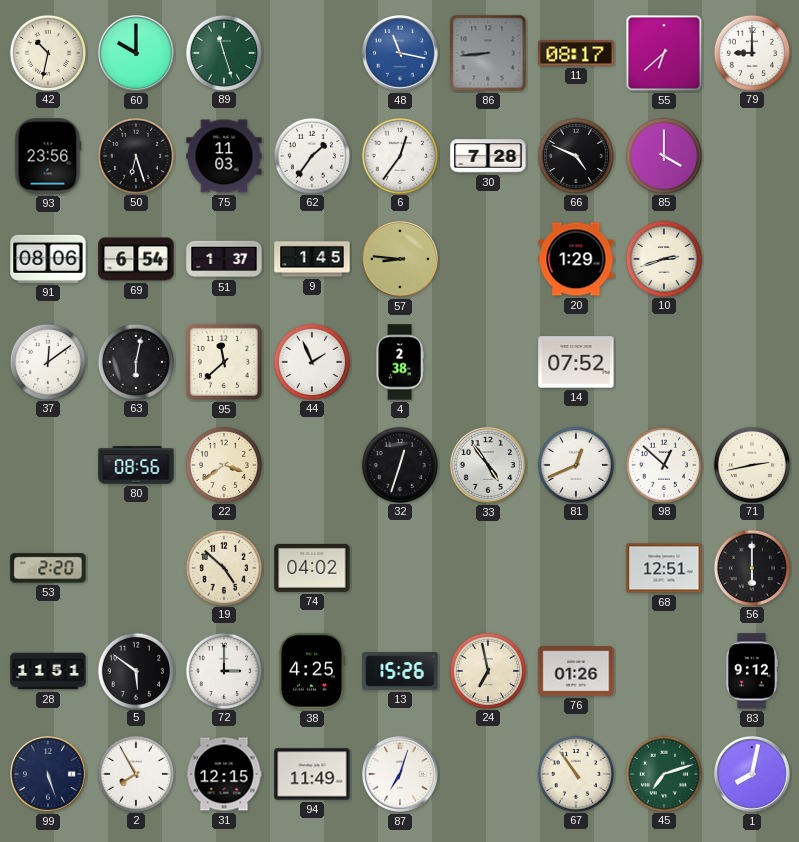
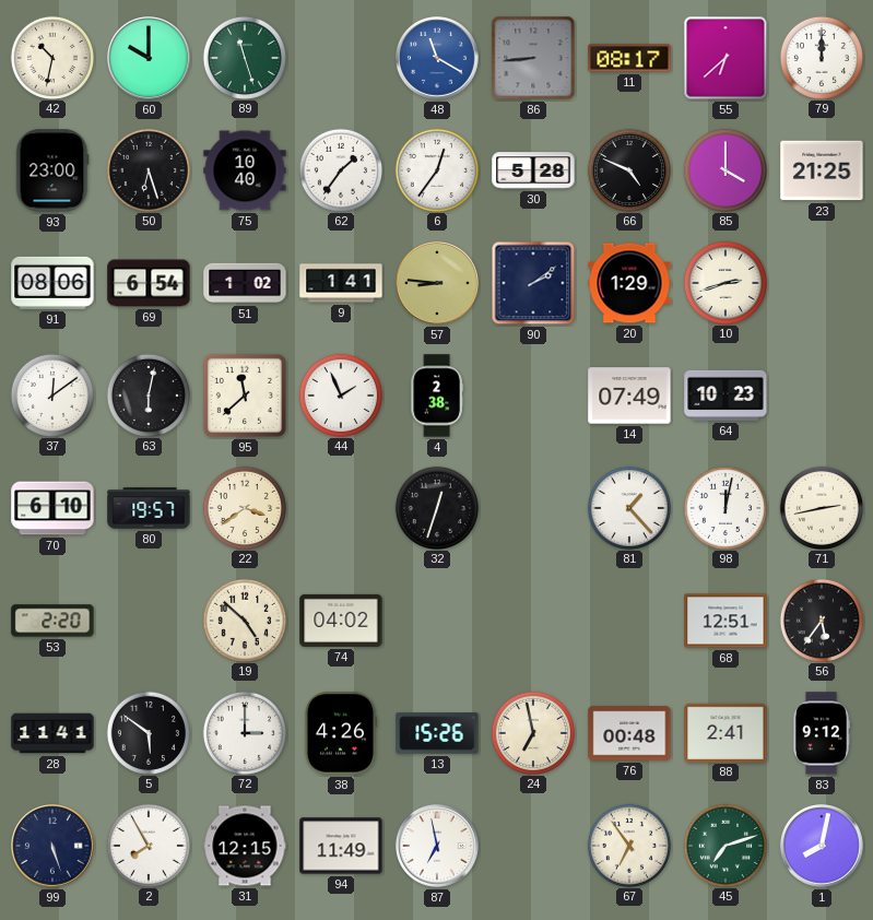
48: 11:17 -> 11:20
79: 9:00 -> 12:00
93: 23:56 -> 23:00
75: 11:03 -> 10:40
30: 7:28 -> 5:28
23: none -> 21:25
51: 1:37 -> 1:02
9: 1:45 -> 1:41
90: none -> 2:09
14: 07:52 -> 07:49
64: none -> 10:23
70: none -> 6:10
80: 08:56 -> 19:57
33: 4:54 -> none
81: 12:41 -> 1:23
98: 12:52 -> 12:02
56: 6:00 -> 5:36
28: 11:51 -> 11:41
38: 4:25 -> 4:26
76: 01:26 -> 00:48
88: none -> 2:41
87: 7:03 -> 6:58
67: 10:54 -> 6:54
